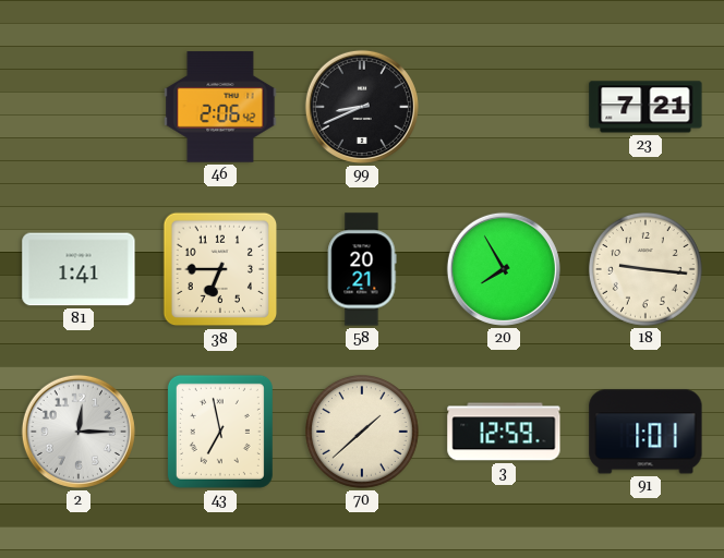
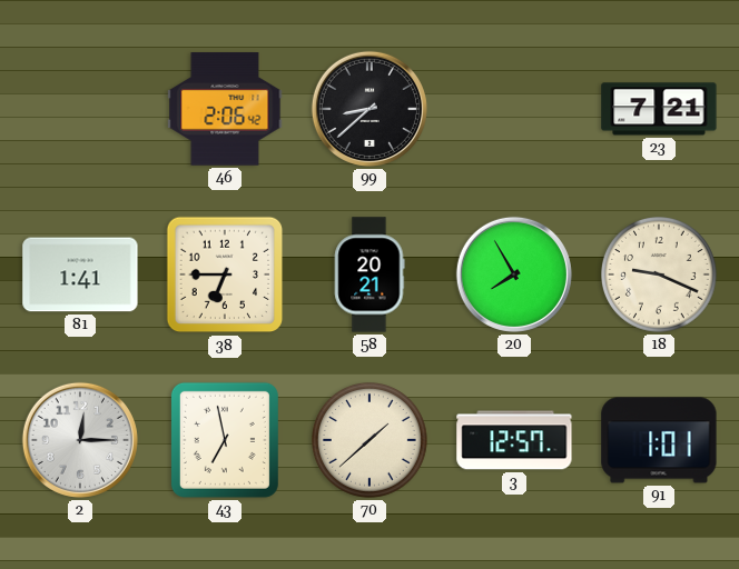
99: 8:41 -> 8:38
18: 9:16 -> 9:19
3: 12:59 -> 12:57
